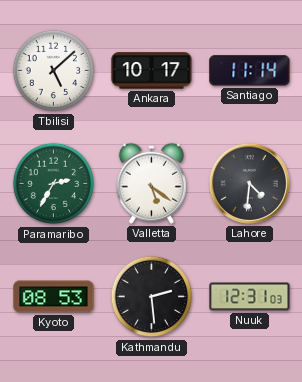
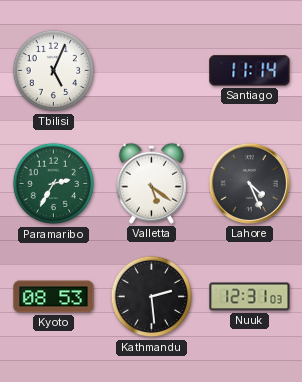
Tbilisi: 5:08 -> 5:04
Ankara: 10:17 -> none
Lahore: 4:31 -> 4:26
